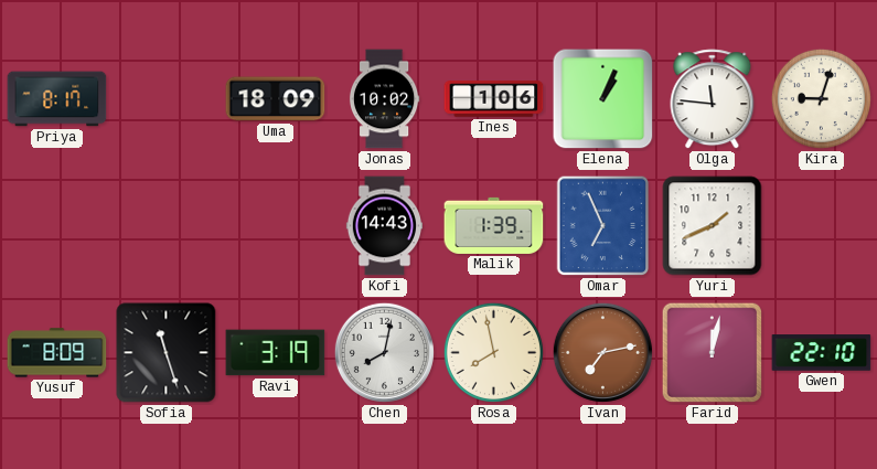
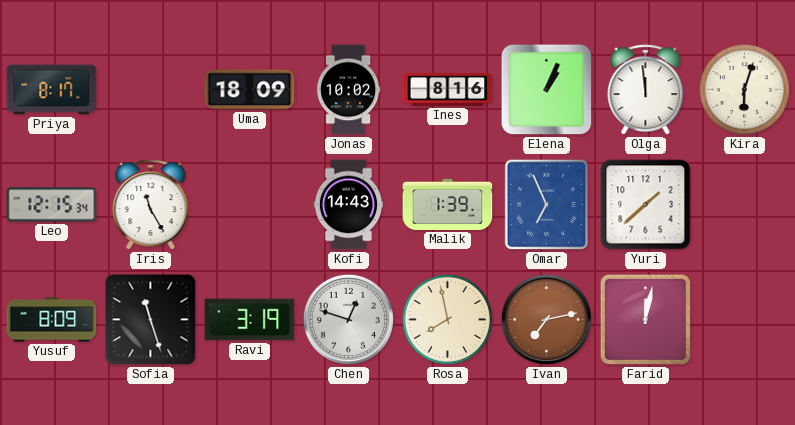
Ines: 1:06 -> 8:16
Olga: 11:46 -> 11:59
Kira: 9:03 -> 6:03
Leo: none -> 12:15
Iris: none -> 11:25
Yuri: 1:41 -> 1:38
Chen: 8:02 -> 12:48
Gwen: 22:10 -> none
